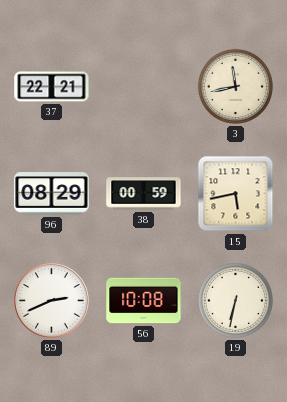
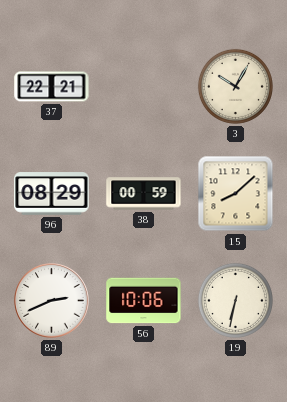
3: 11:43 -> 10:05
15: 5:43 -> 8:08
56: 10:08 -> 10:06
